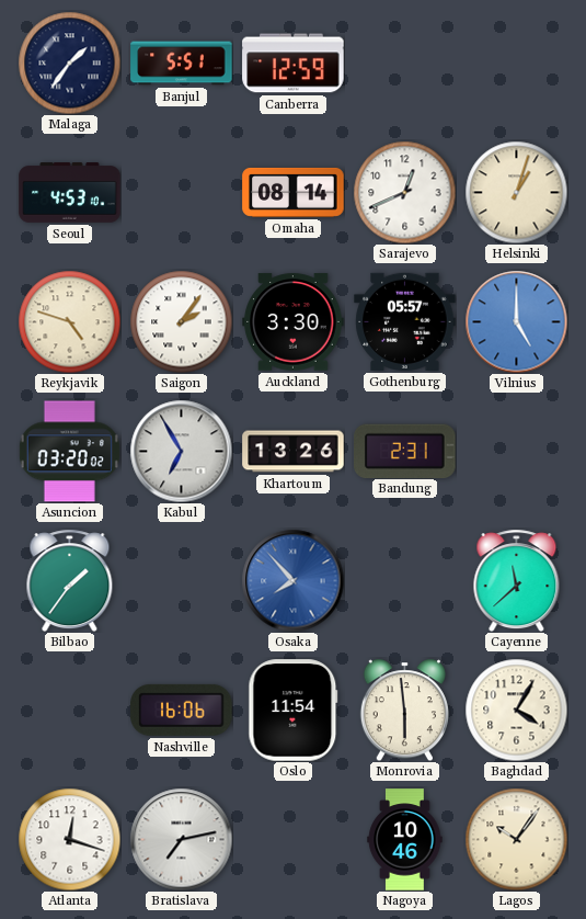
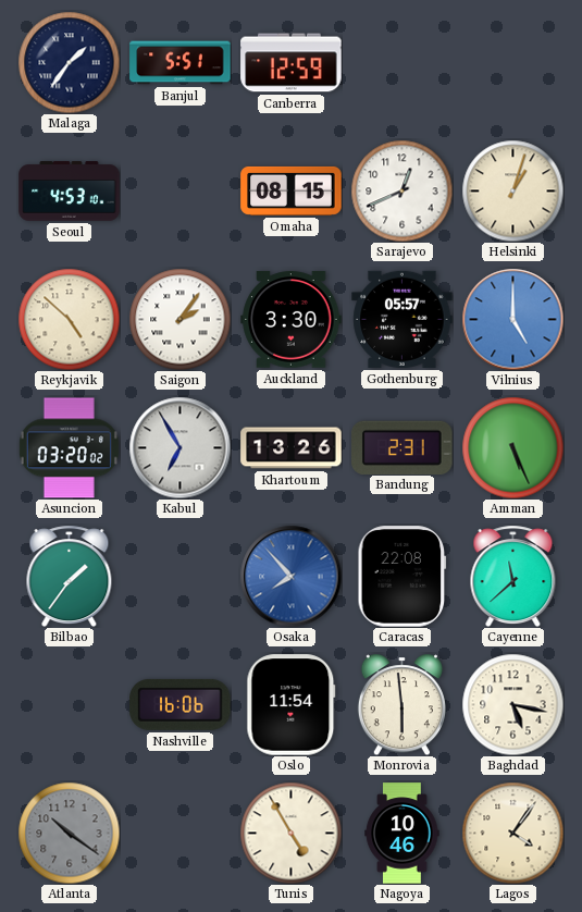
Omaha: 08:14 -> 08:15
Reykjavik: 4:48 -> 4:52
Amman: none -> 5:26
Caracas: none -> 22:08
Baghdad: 4:05 -> 5:17
Atlanta: 12:18 -> 10:21
Atlanta dial: white -> grey
Bratislava: 7:13 -> none
Tunis: none -> 4:55
Lagos: 10:06 -> 4:06
